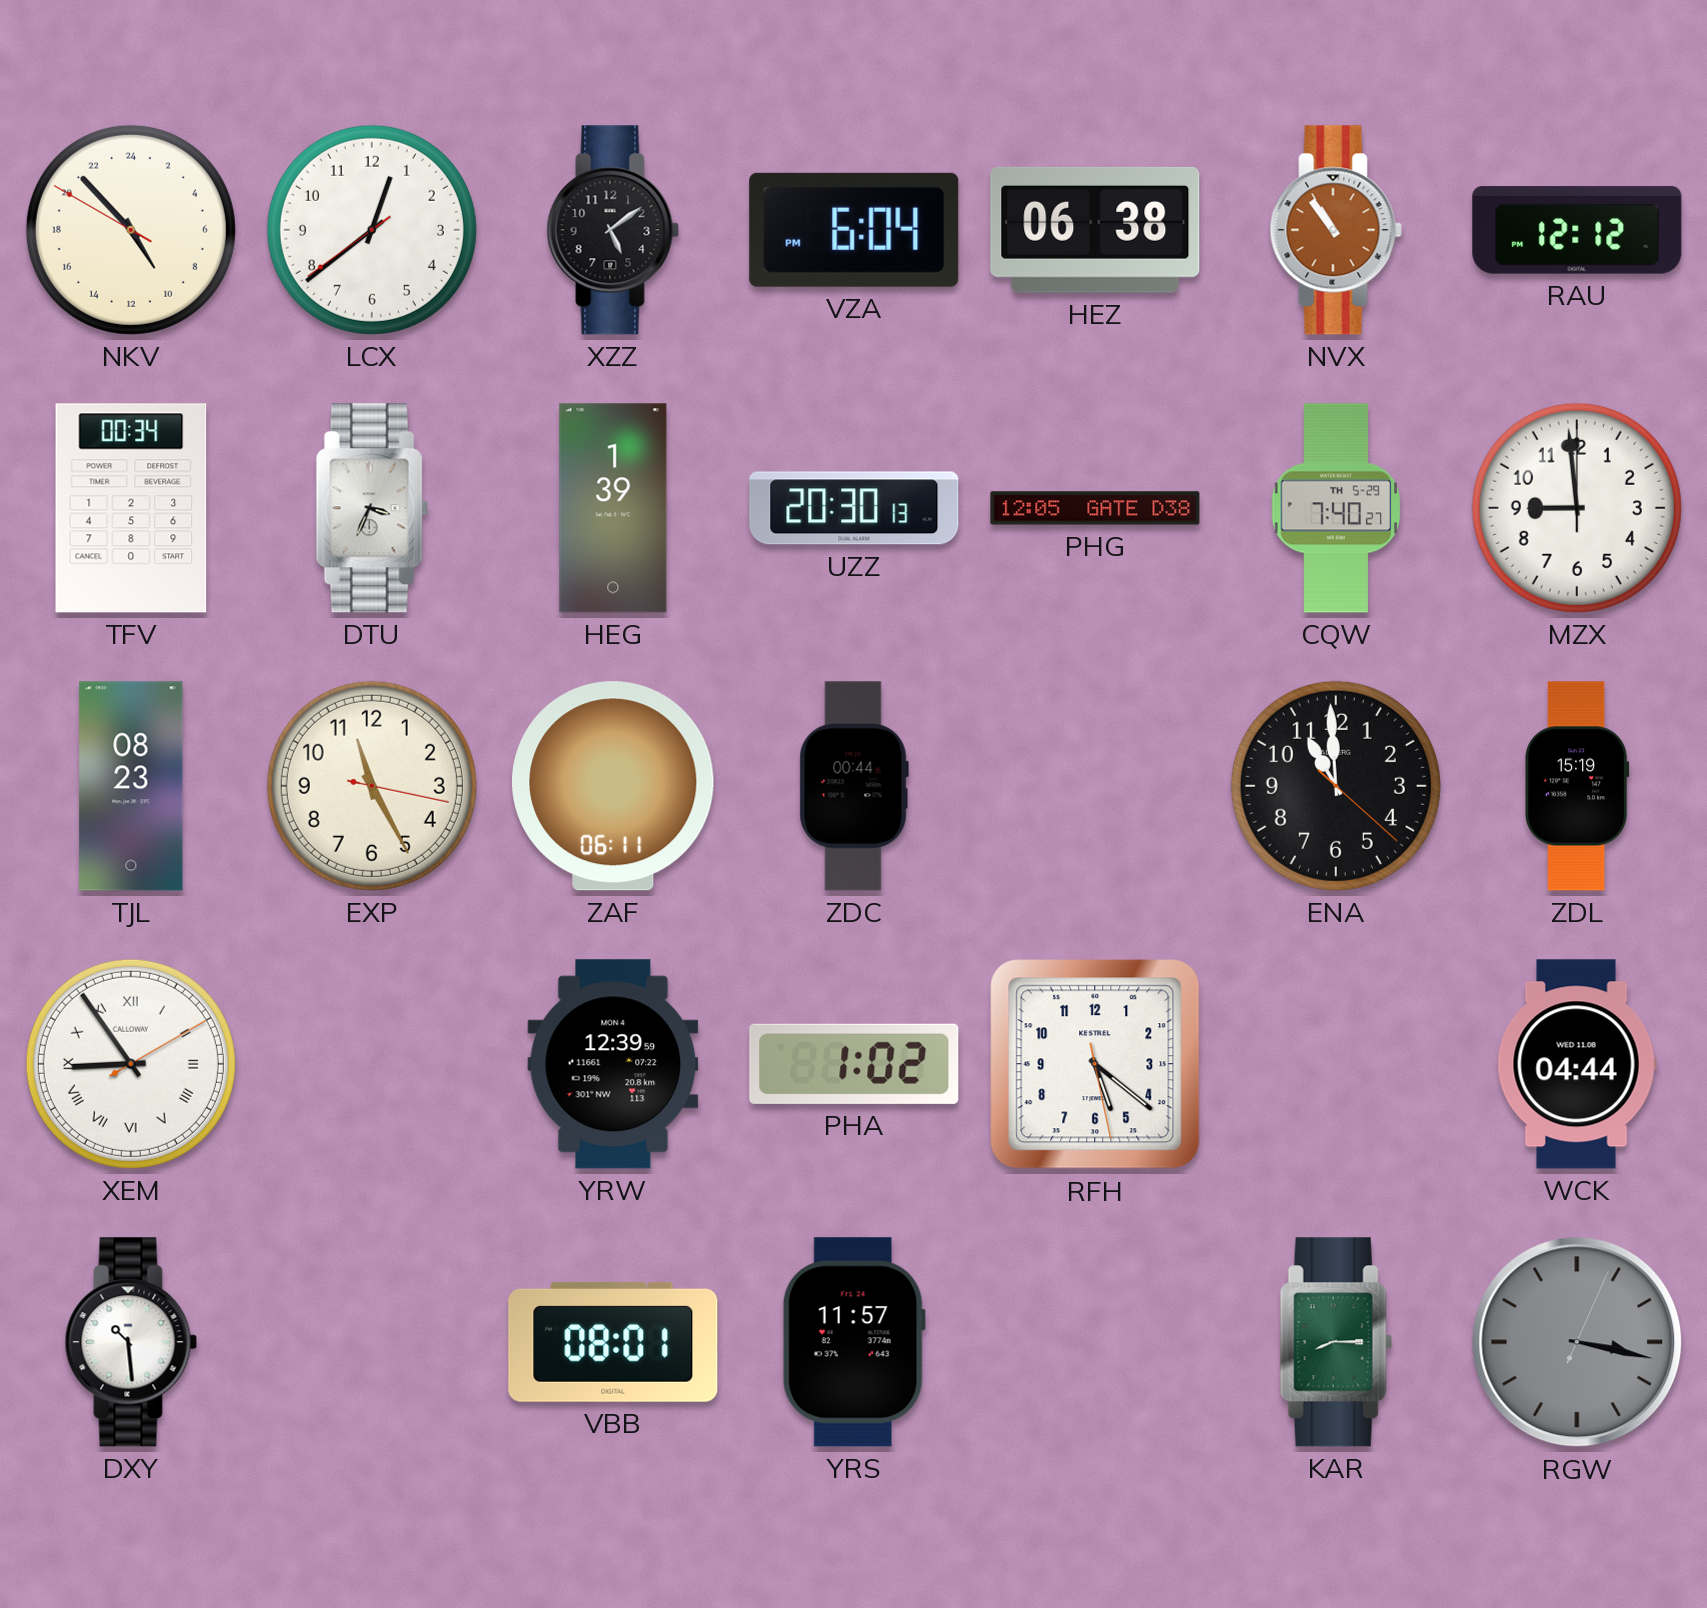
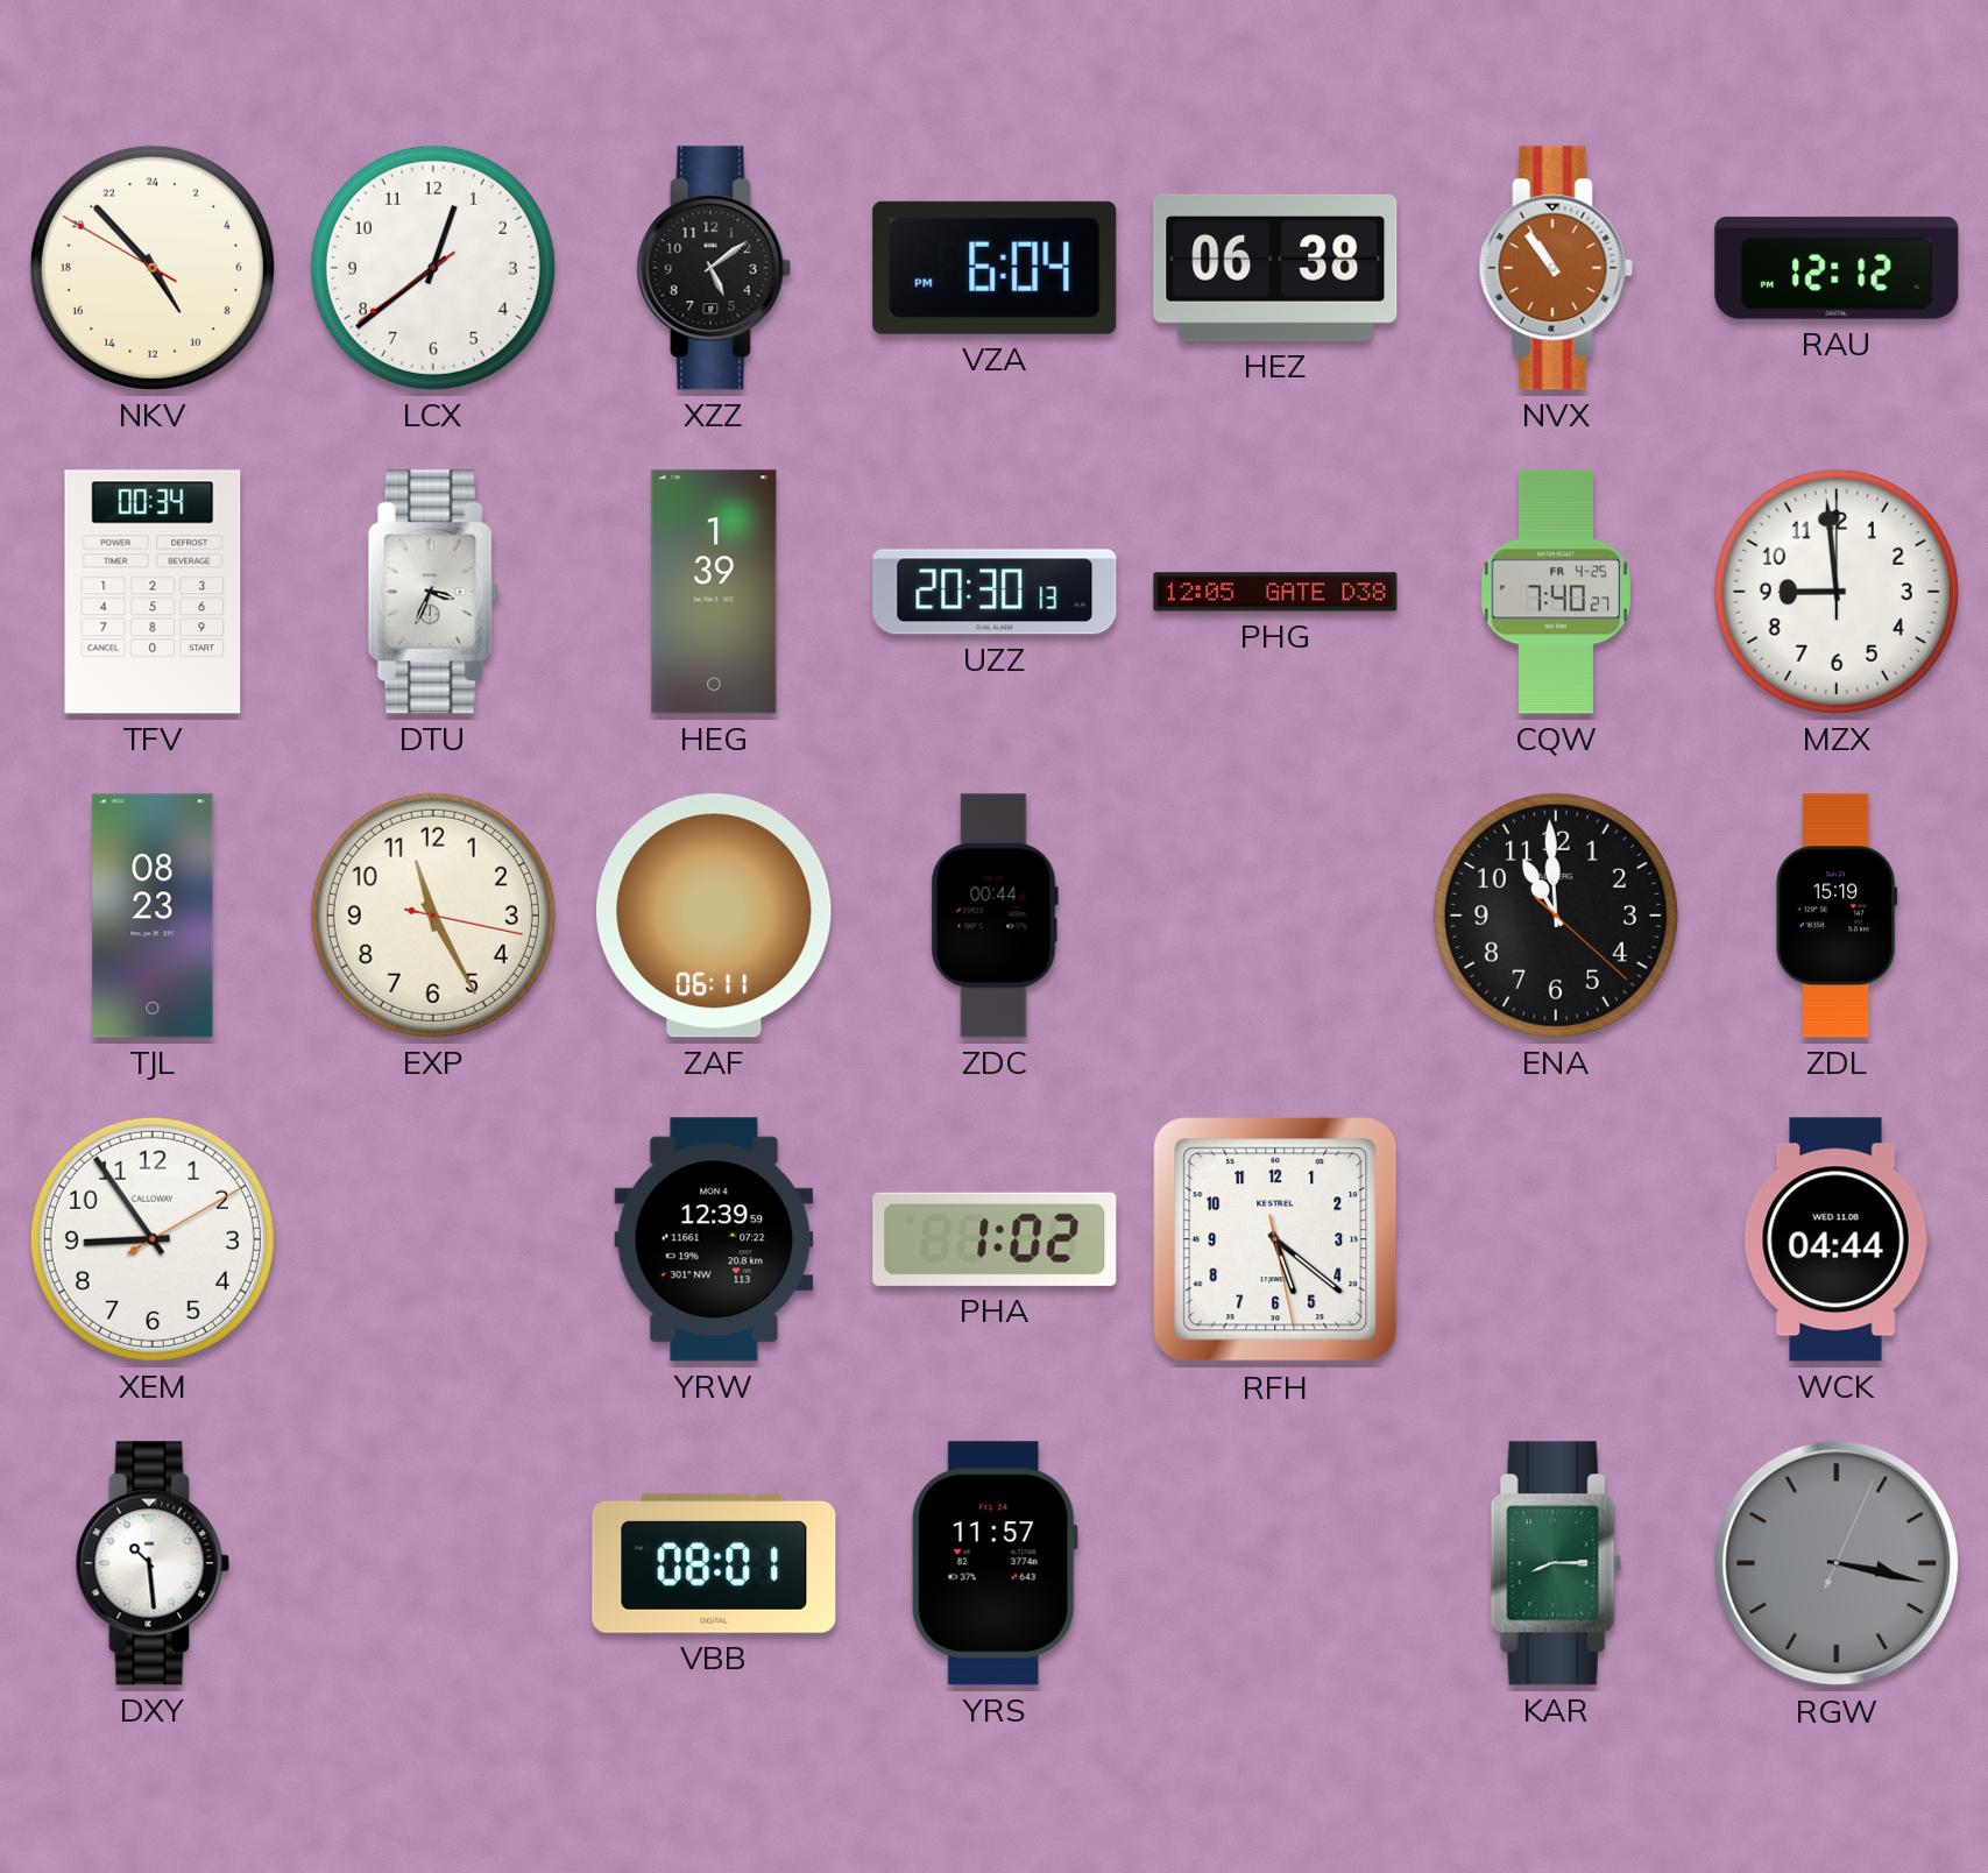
CQW date: TH 5-29 -> FR 4-25
XEM numerals: Roman -> Arabic
